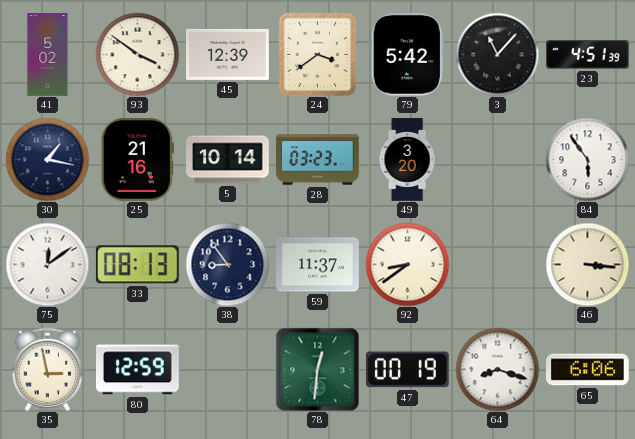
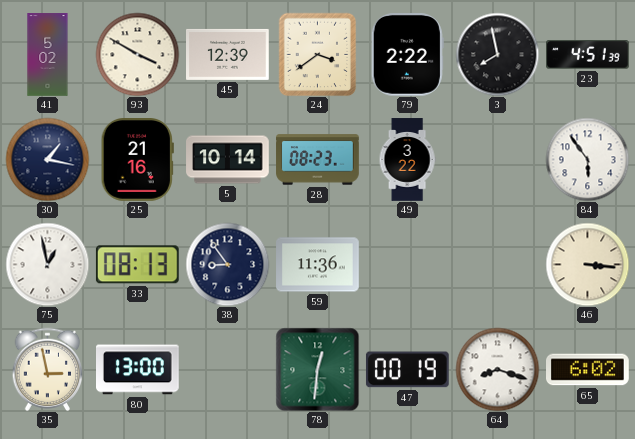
93: 3:51 -> 3:50
79: 5:42 -> 2:22
3: 11:07 -> 7:58
28: 03:23 -> 08:23
49: 3:20 -> 3:22
75: 12:09 -> 12:58
59: 11:37 -> 11:36
92: 8:39 -> none
80: 12:59 -> 13:00
65: 6:06 -> 6:02
